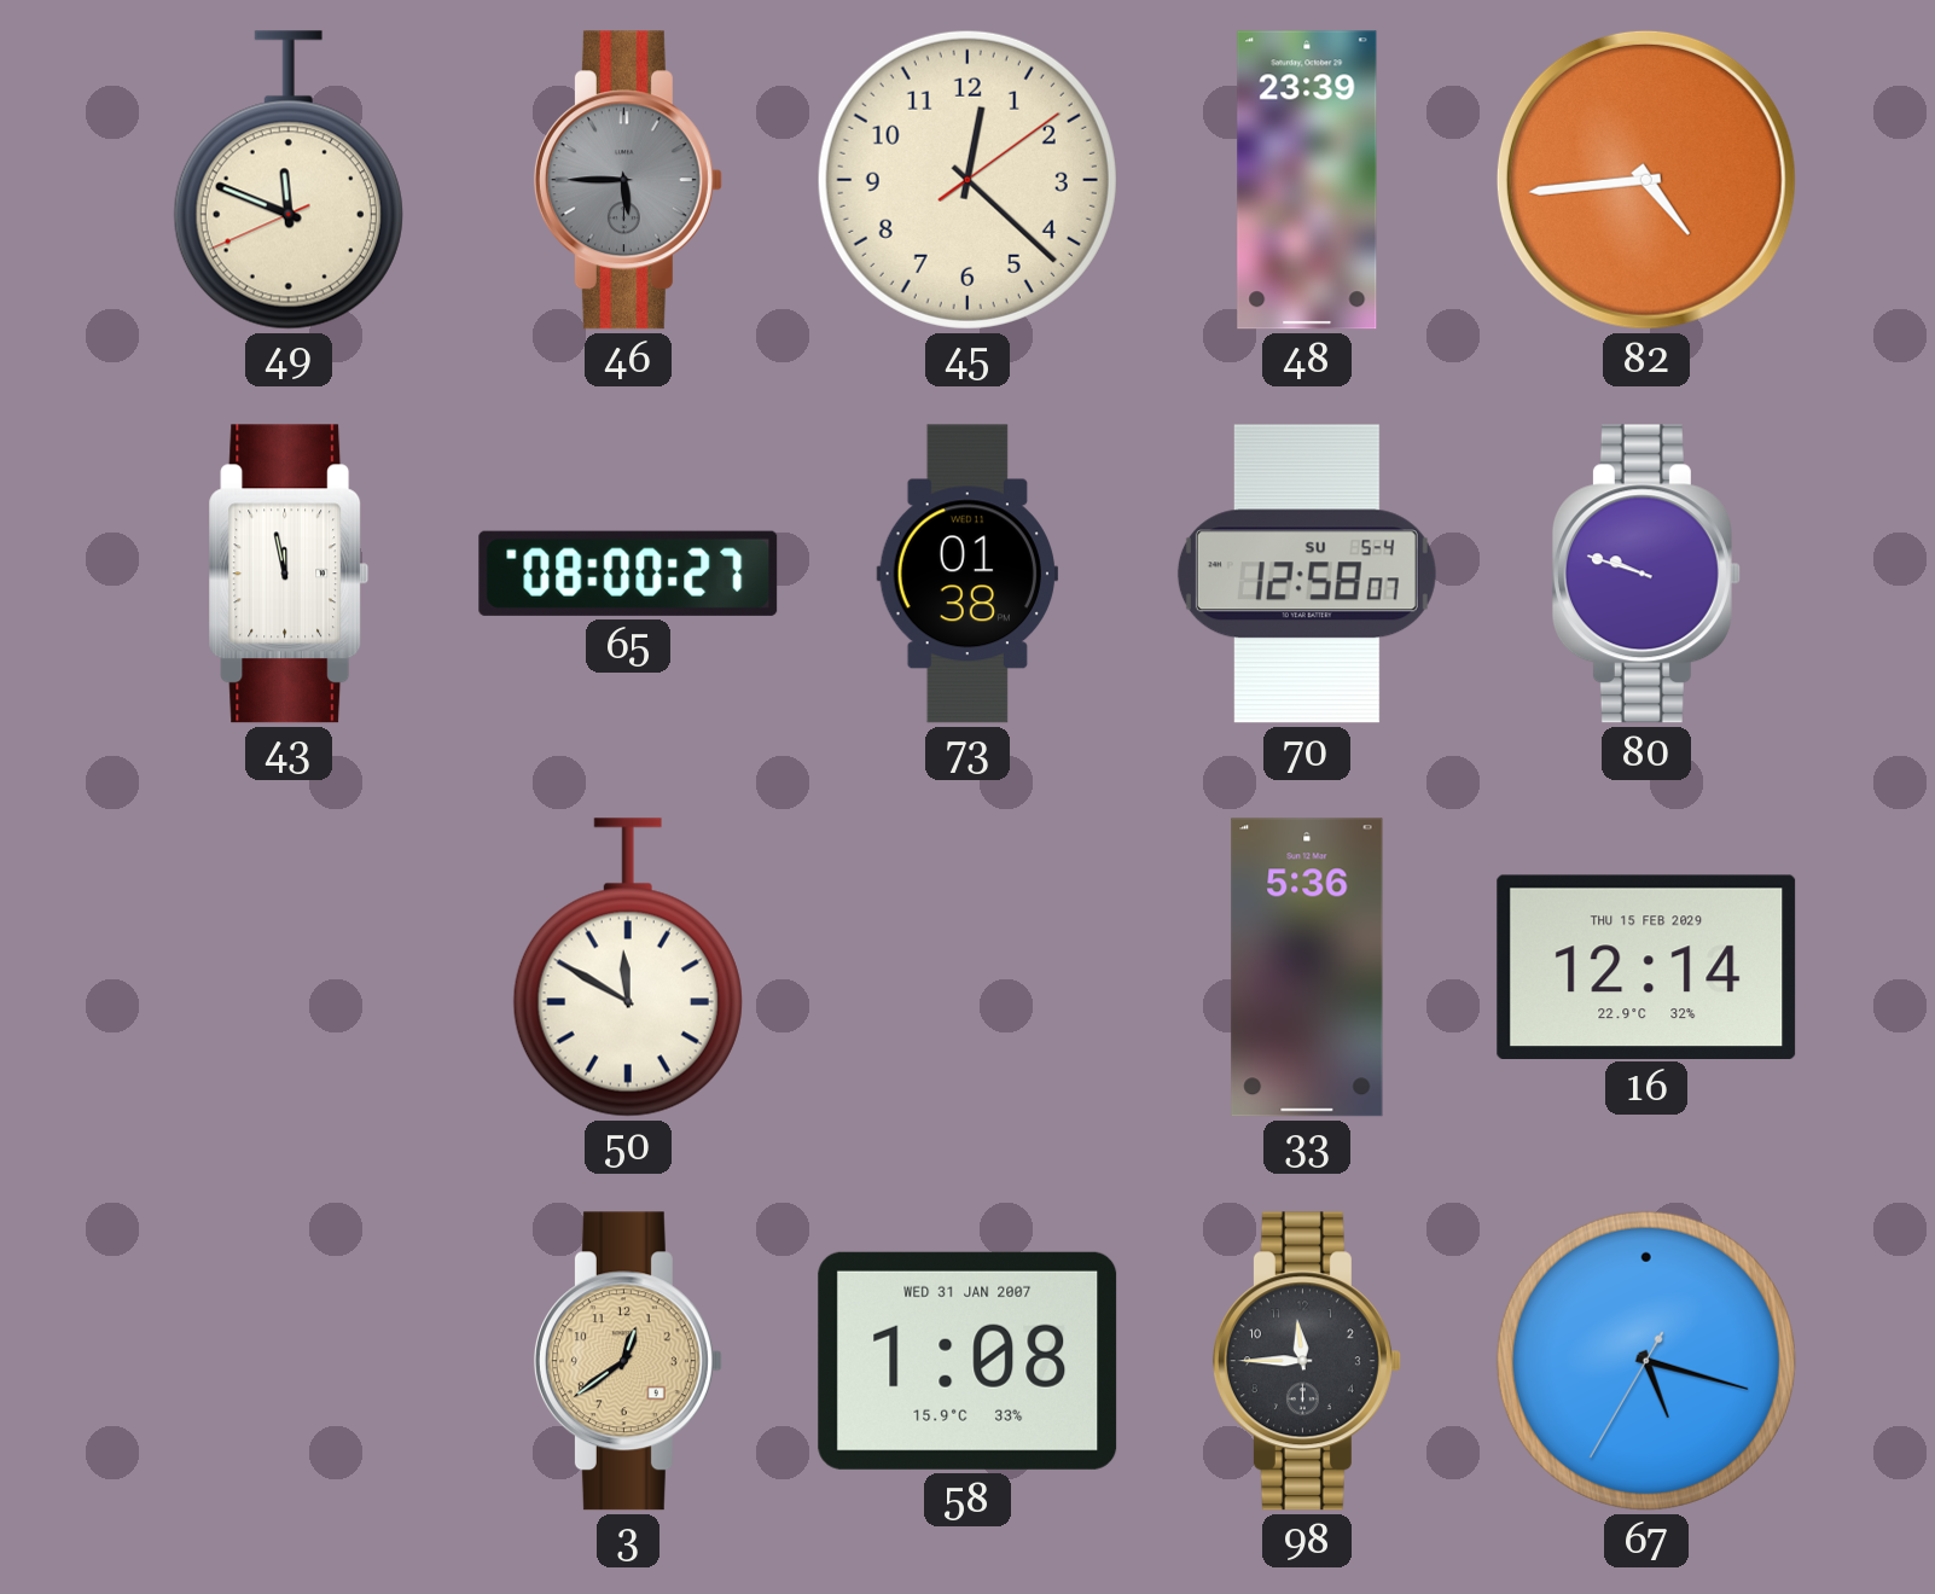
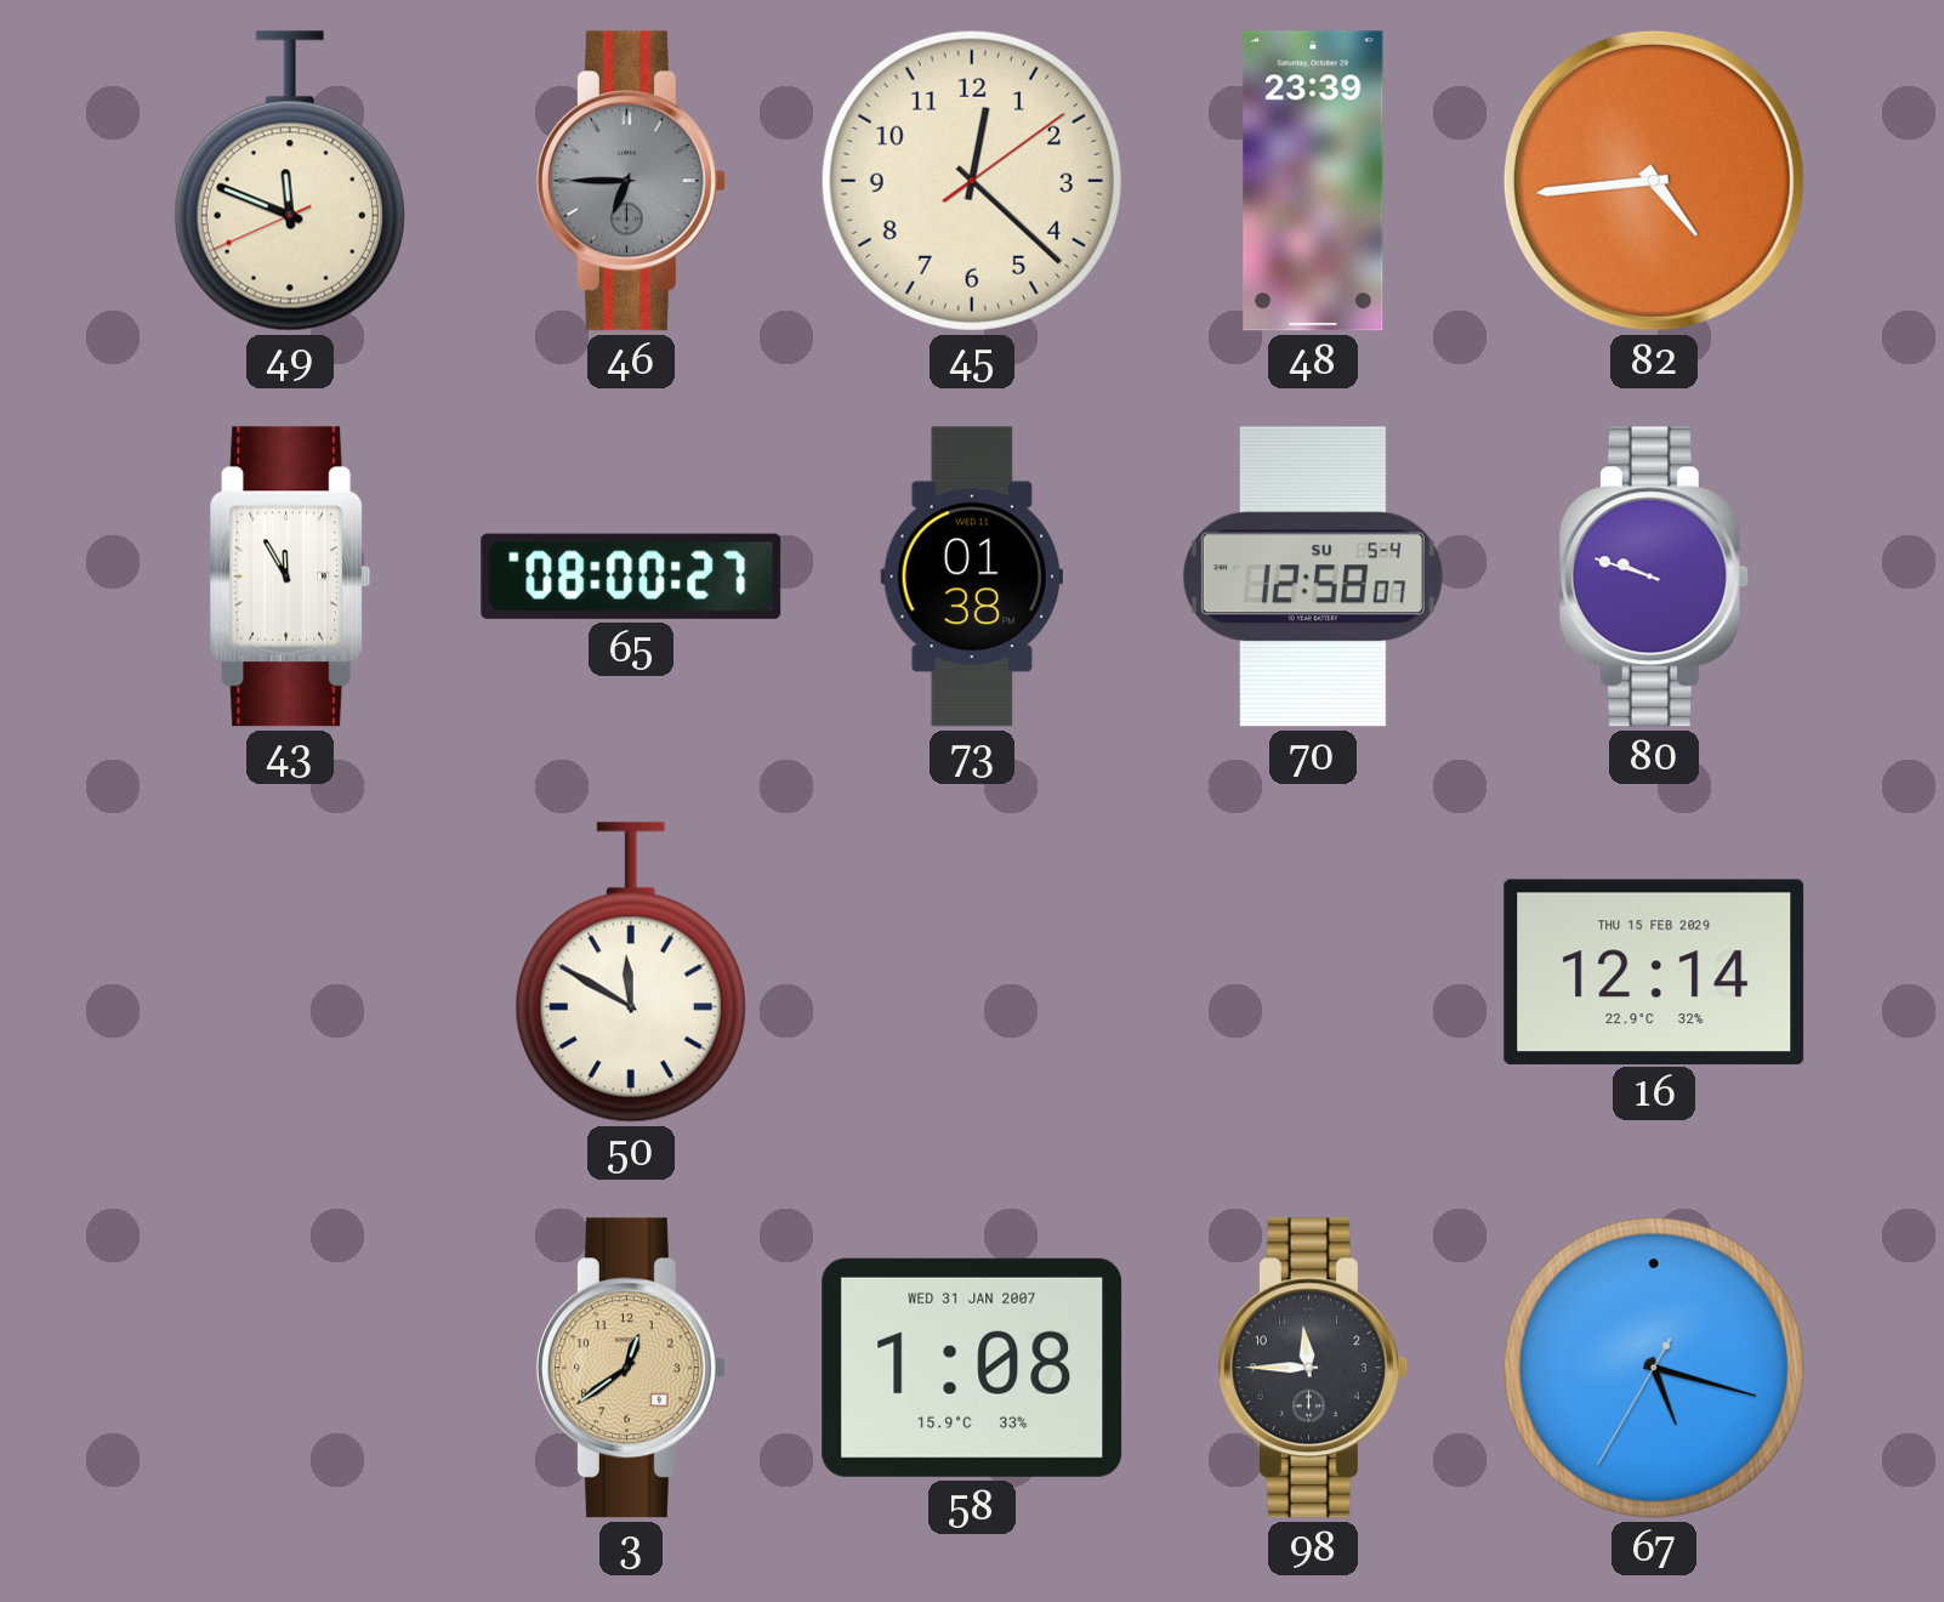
46: 5:45 -> 6:45
43: 11:58 -> 11:55
33: 5:36 -> none
